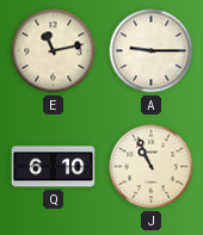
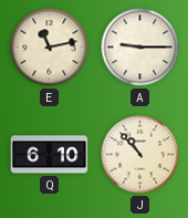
J: 10:56 -> 10:53
